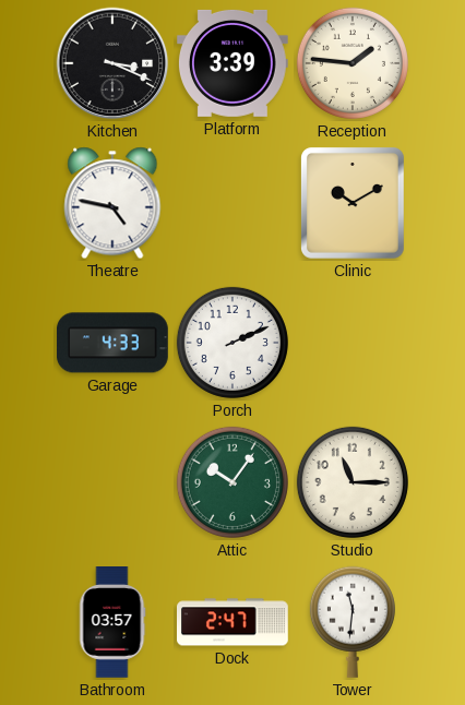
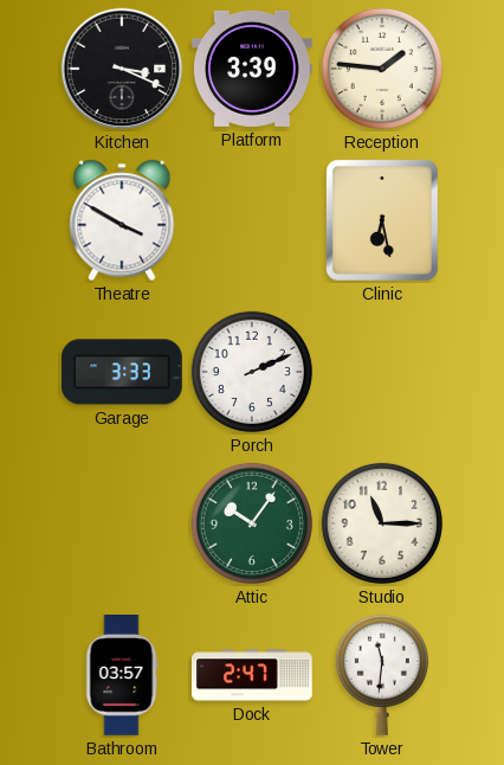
Theatre: 4:47 -> 3:50
Clinic: 10:10 -> 6:28
Garage: 4:33 -> 3:33
